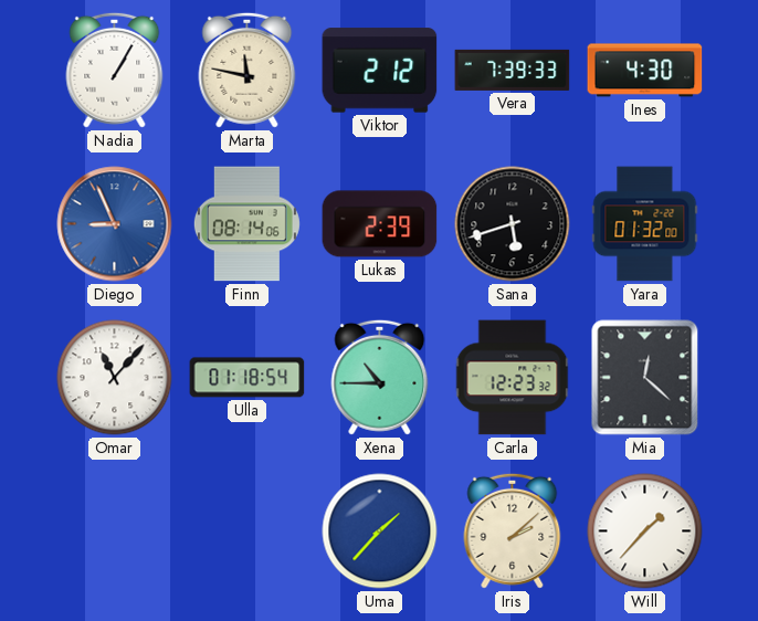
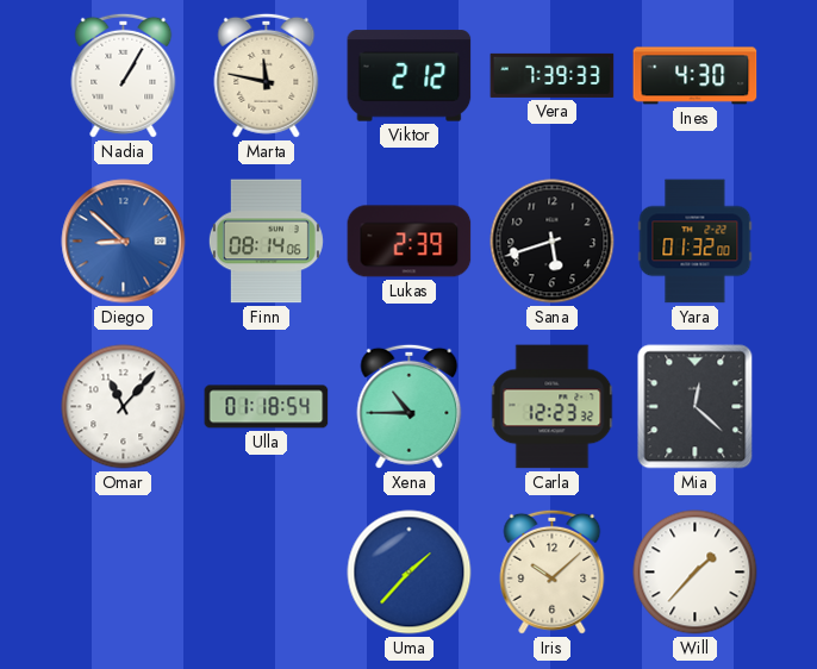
Diego: 8:56 -> 8:52
Iris: 2:08 -> 10:08
